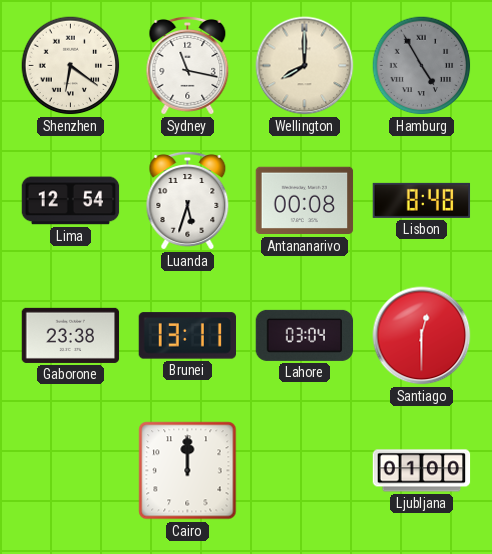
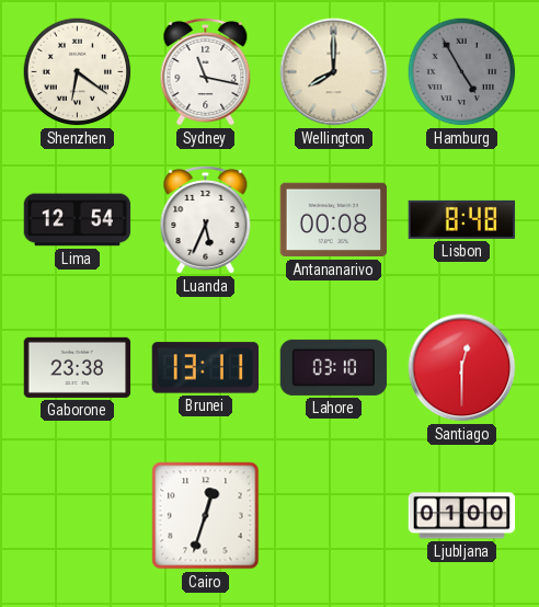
Luanda: 5:33 -> 5:34
Lahore: 03:04 -> 03:10
Cairo: 12:00 -> 12:33
